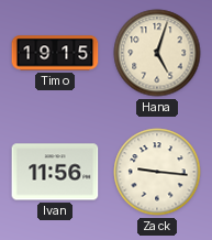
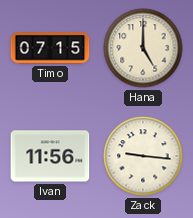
Timo: 19:15 -> 07:15
Hana: 5:03 -> 5:00
